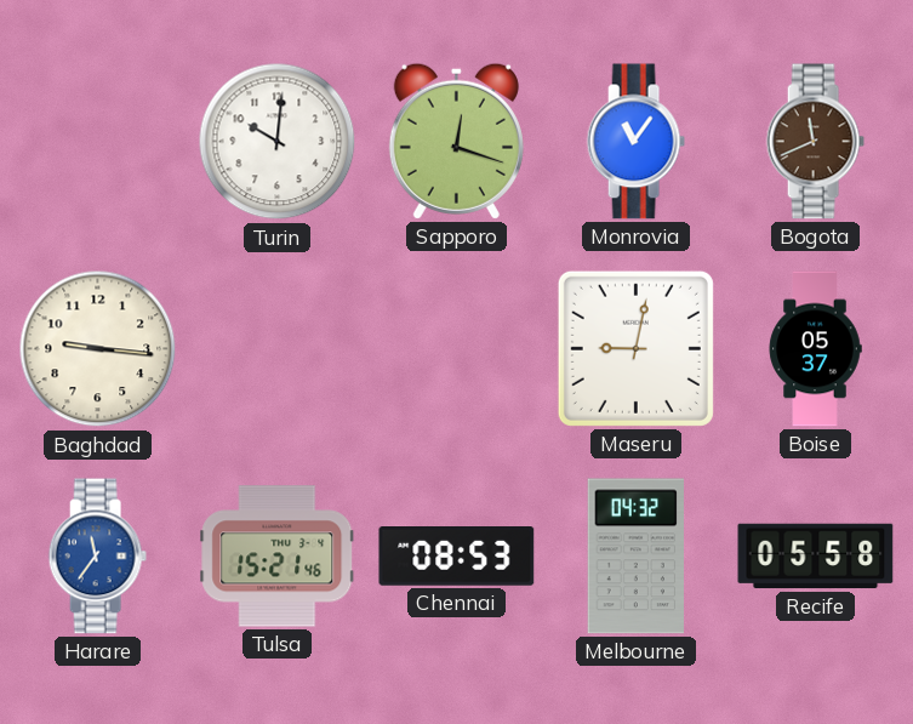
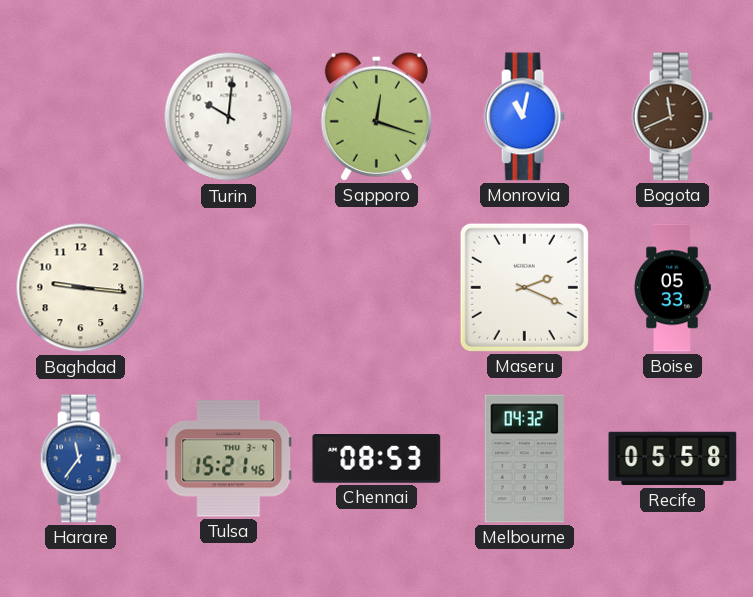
Monrovia: 11:06 -> 11:02
Maseru: 9:02 -> 2:19
Boise: 05:37 -> 05:33
